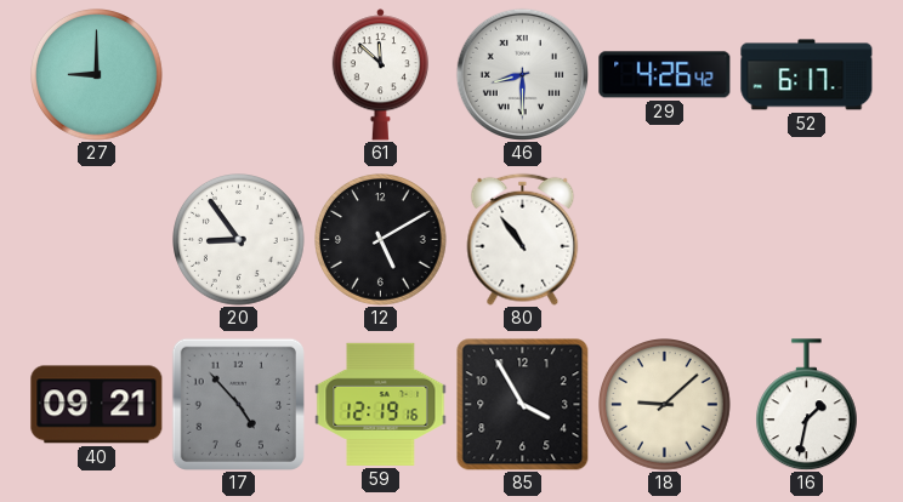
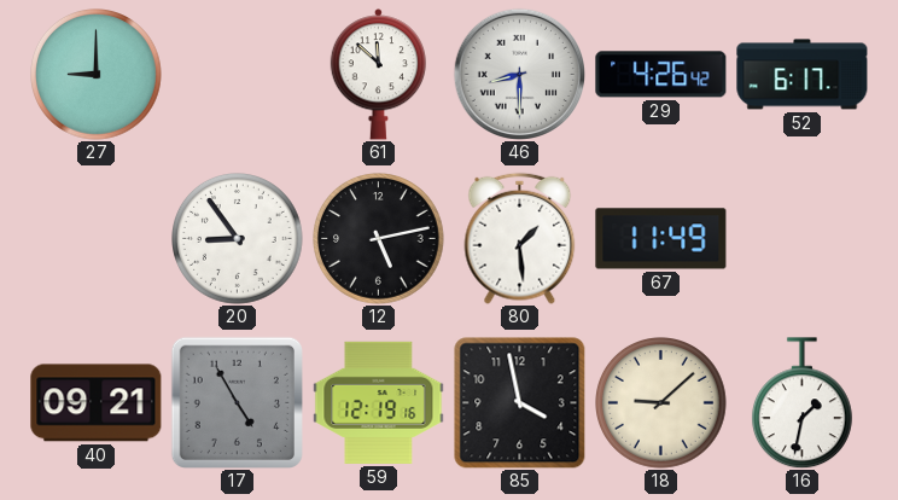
12: 5:10 -> 5:13
80: 10:54 -> 1:29
67: none -> 11:49
17: 4:53 -> 4:55
85: 3:55 -> 3:58
